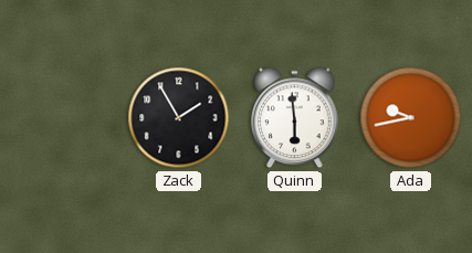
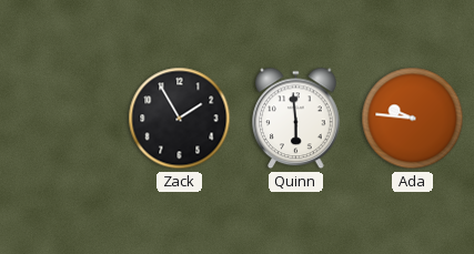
Ada: 9:43 -> 9:46
